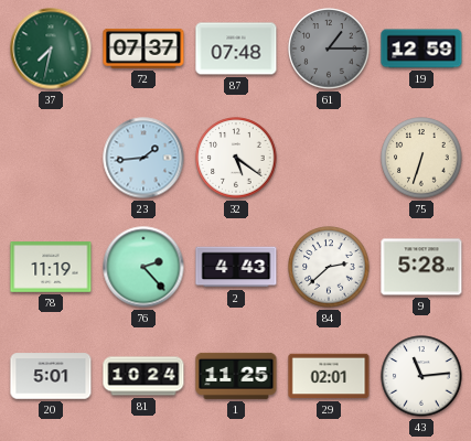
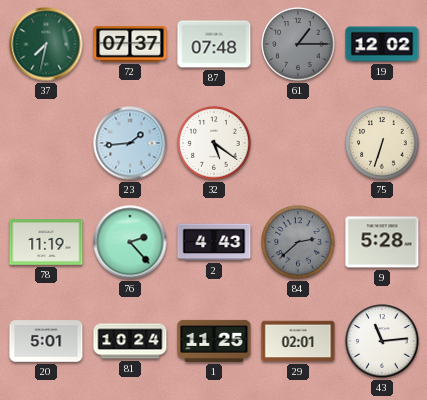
19: 12:59 -> 12:02
84 dial: white -> grey
